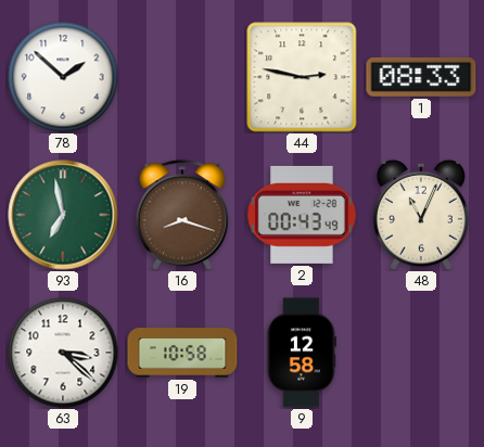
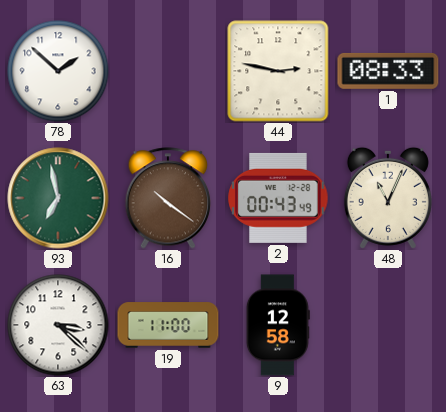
16: 8:18 -> 10:21
19: 10:58 -> 11:00
